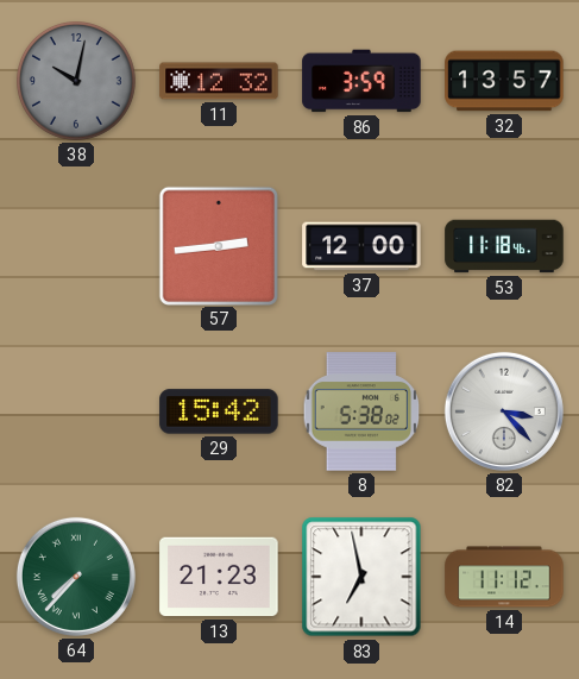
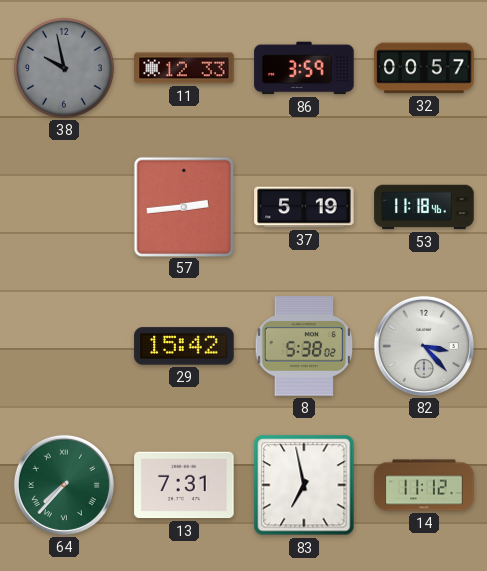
38: 10:02 -> 9:58
11: 12:32 -> 12:33
32: 13:57 -> 00:57
37: 12:00 -> 5:19
13: 21:23 -> 7:31
